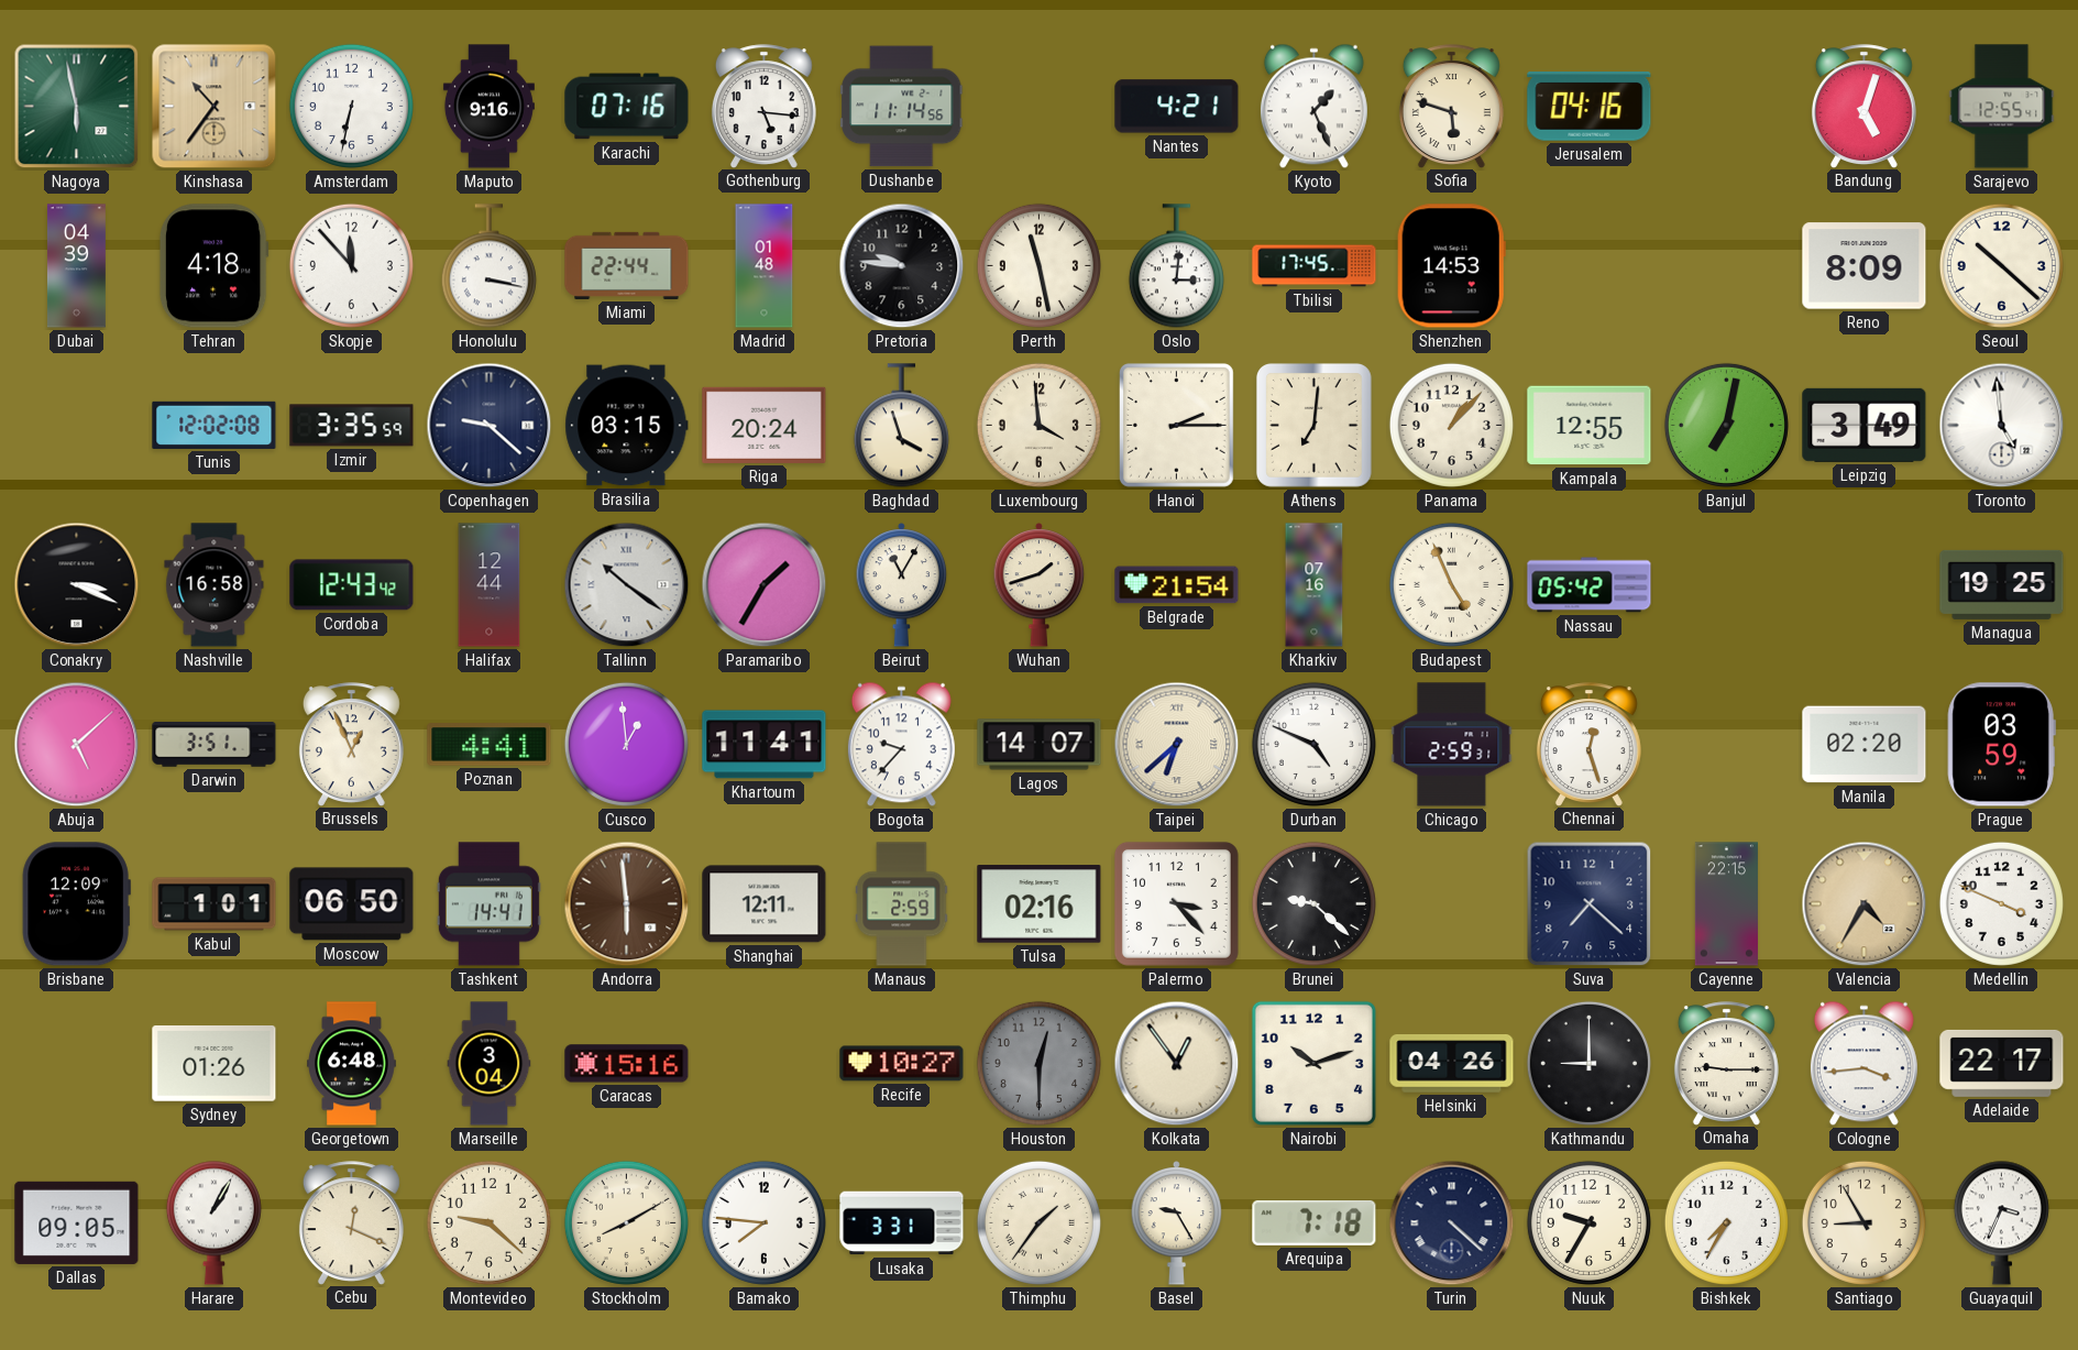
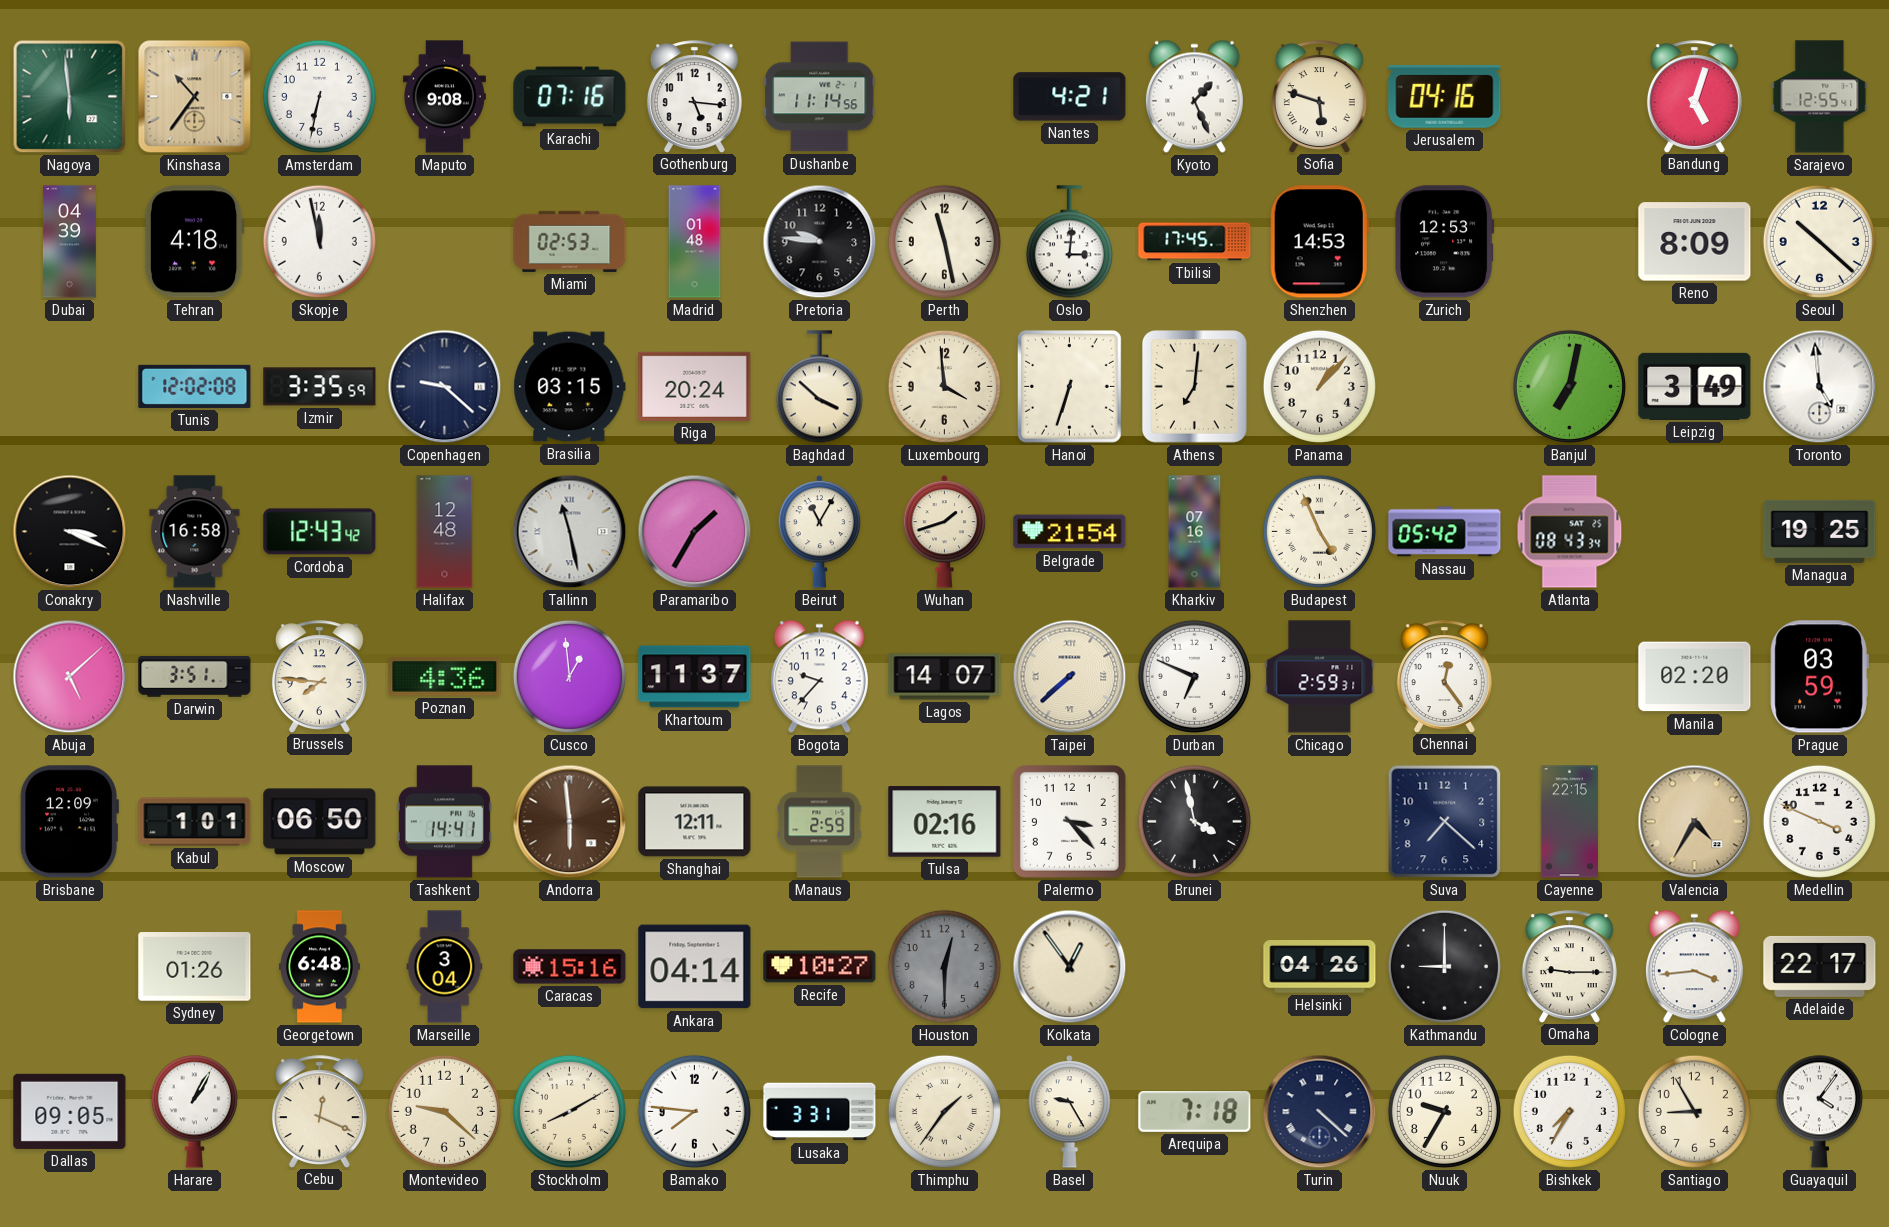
Nagoya: 5:58 -> 5:59
Maputo: 9:16 -> 9:08
Skopje: 11:53 -> 11:58
Honolulu: 3:17 -> none
Miami: 22:44 -> 02:53
Zurich: none -> 12:53
Baghdad: 3:57 -> 3:52
Hanoi: 2:15 -> 6:33
Kampala: 12:55 -> none
Halifax: 12:44 -> 12:48
Tallinn: 10:21 -> 11:28
Atlanta: none -> 08:43
Brussels: 12:56 -> 7:46
Poznan: 4:41 -> 4:36
Khartoum: 11:41 -> 11:37
Taipei: 6:38 -> 7:38
Durban: 4:49 -> 6:49
Chennai: 12:27 -> 12:24
Brunei: 9:22 -> 3:58
Ankara: none -> 04:14
Nairobi: 10:12 -> none
Guayaquil: 3:34 -> 4:06
